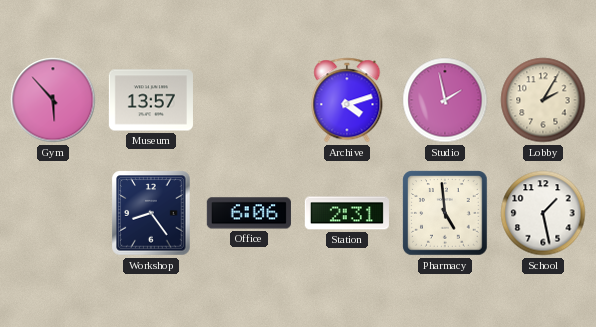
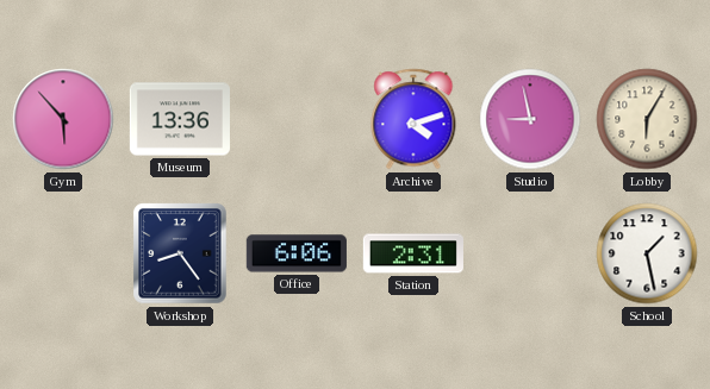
Museum: 13:57 -> 13:36
Studio: 1:58 -> 8:58
Lobby: 2:05 -> 6:05
Pharmacy: 4:59 -> none
